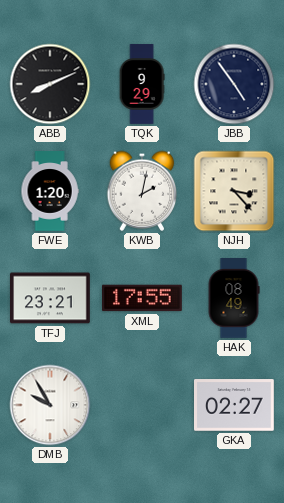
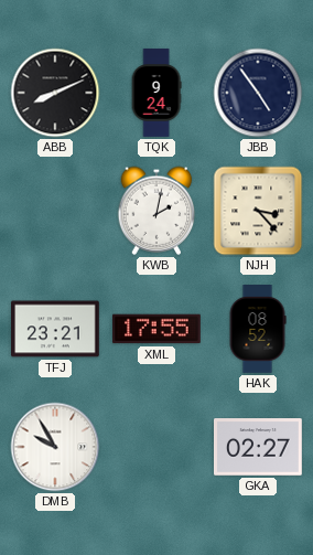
TQK: 9:29 -> 9:24
FWE: 1:20 -> none
HAK: 08:49 -> 08:52
